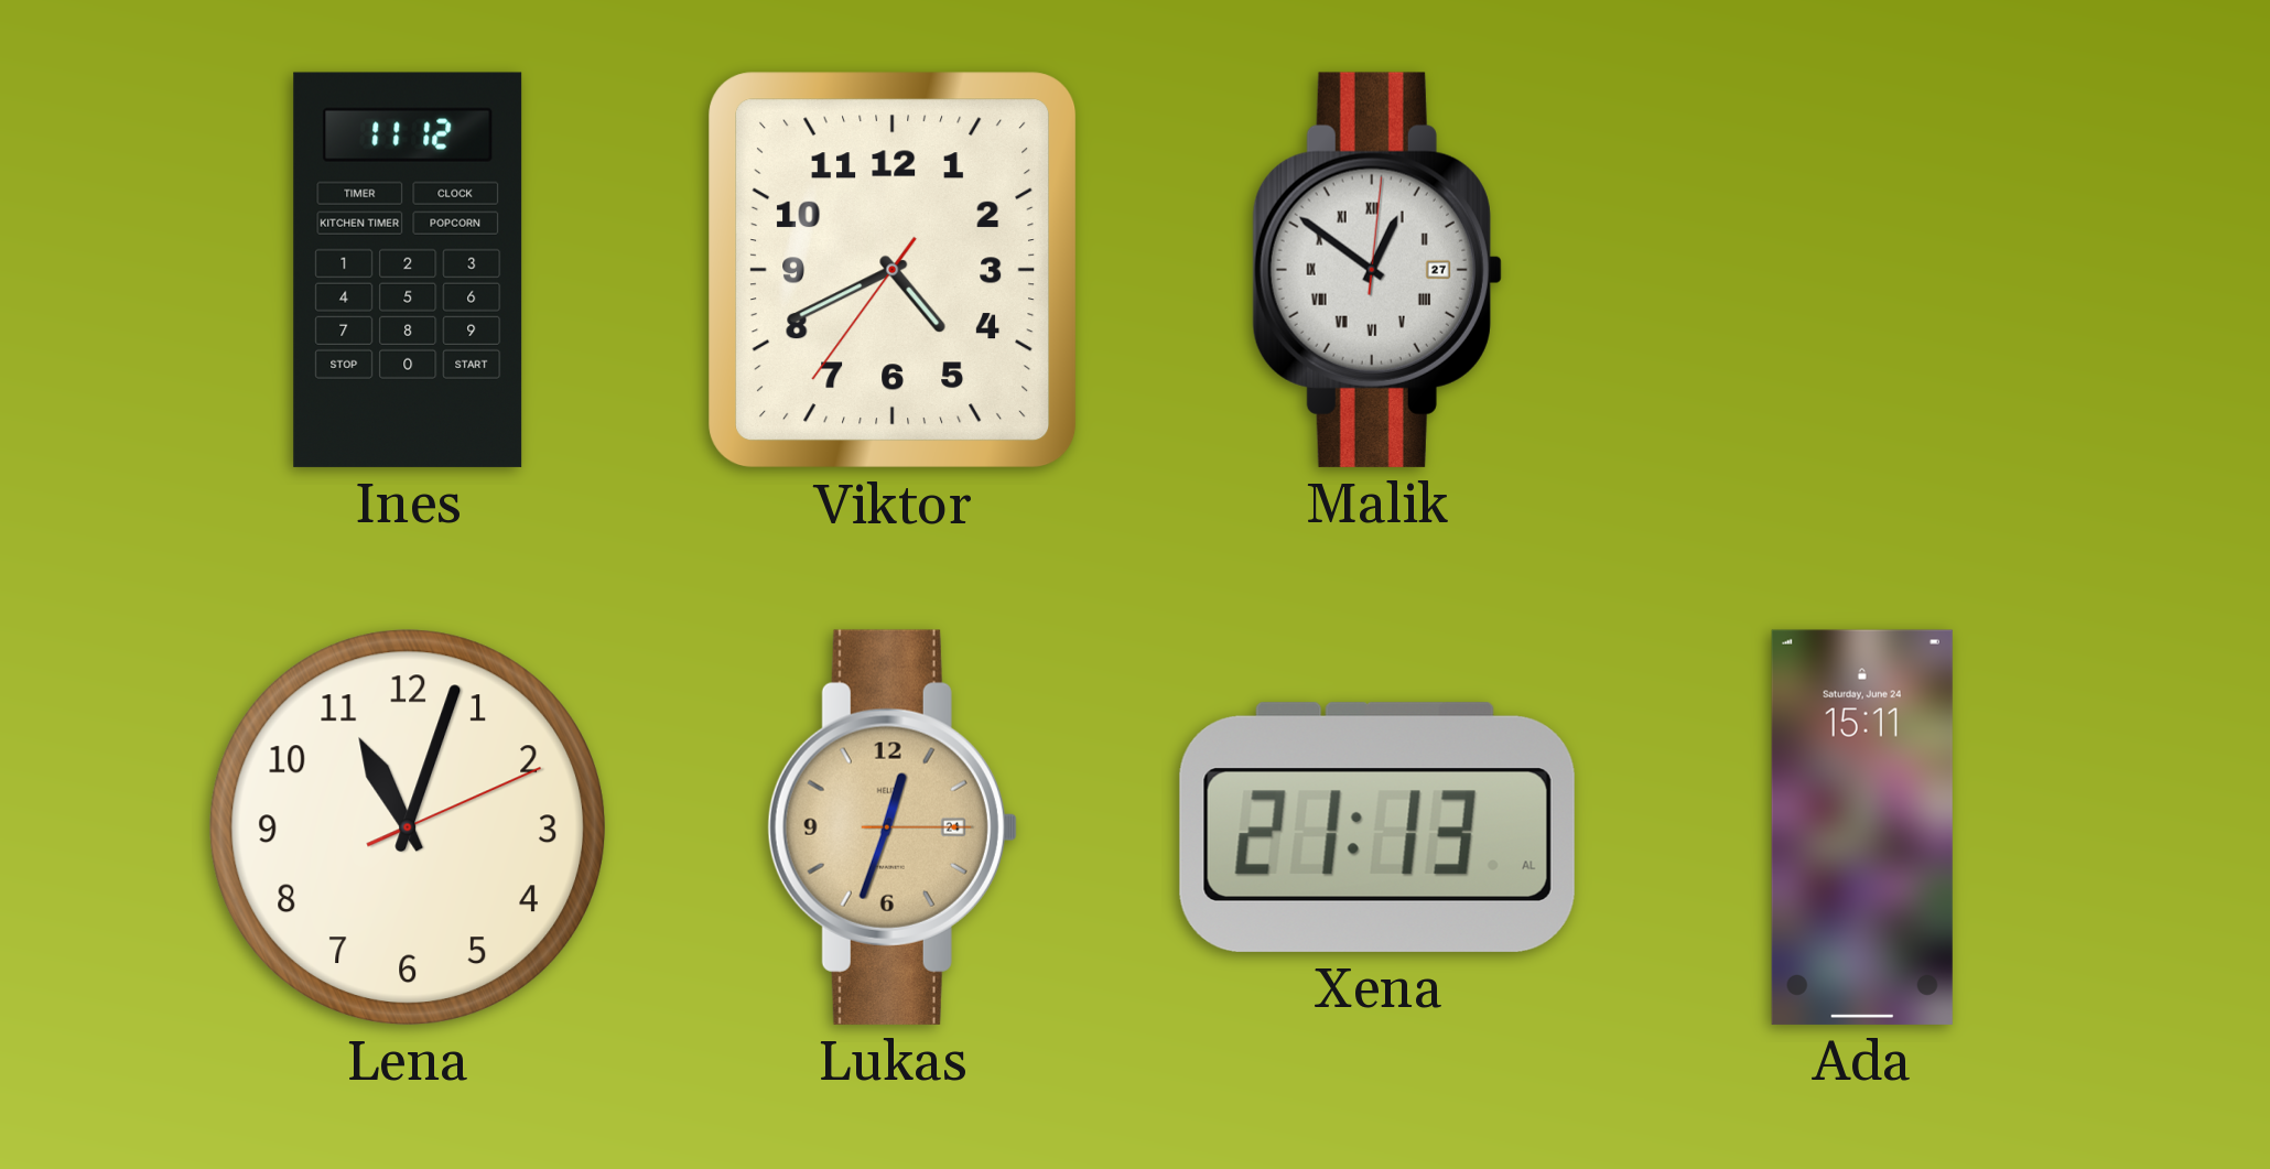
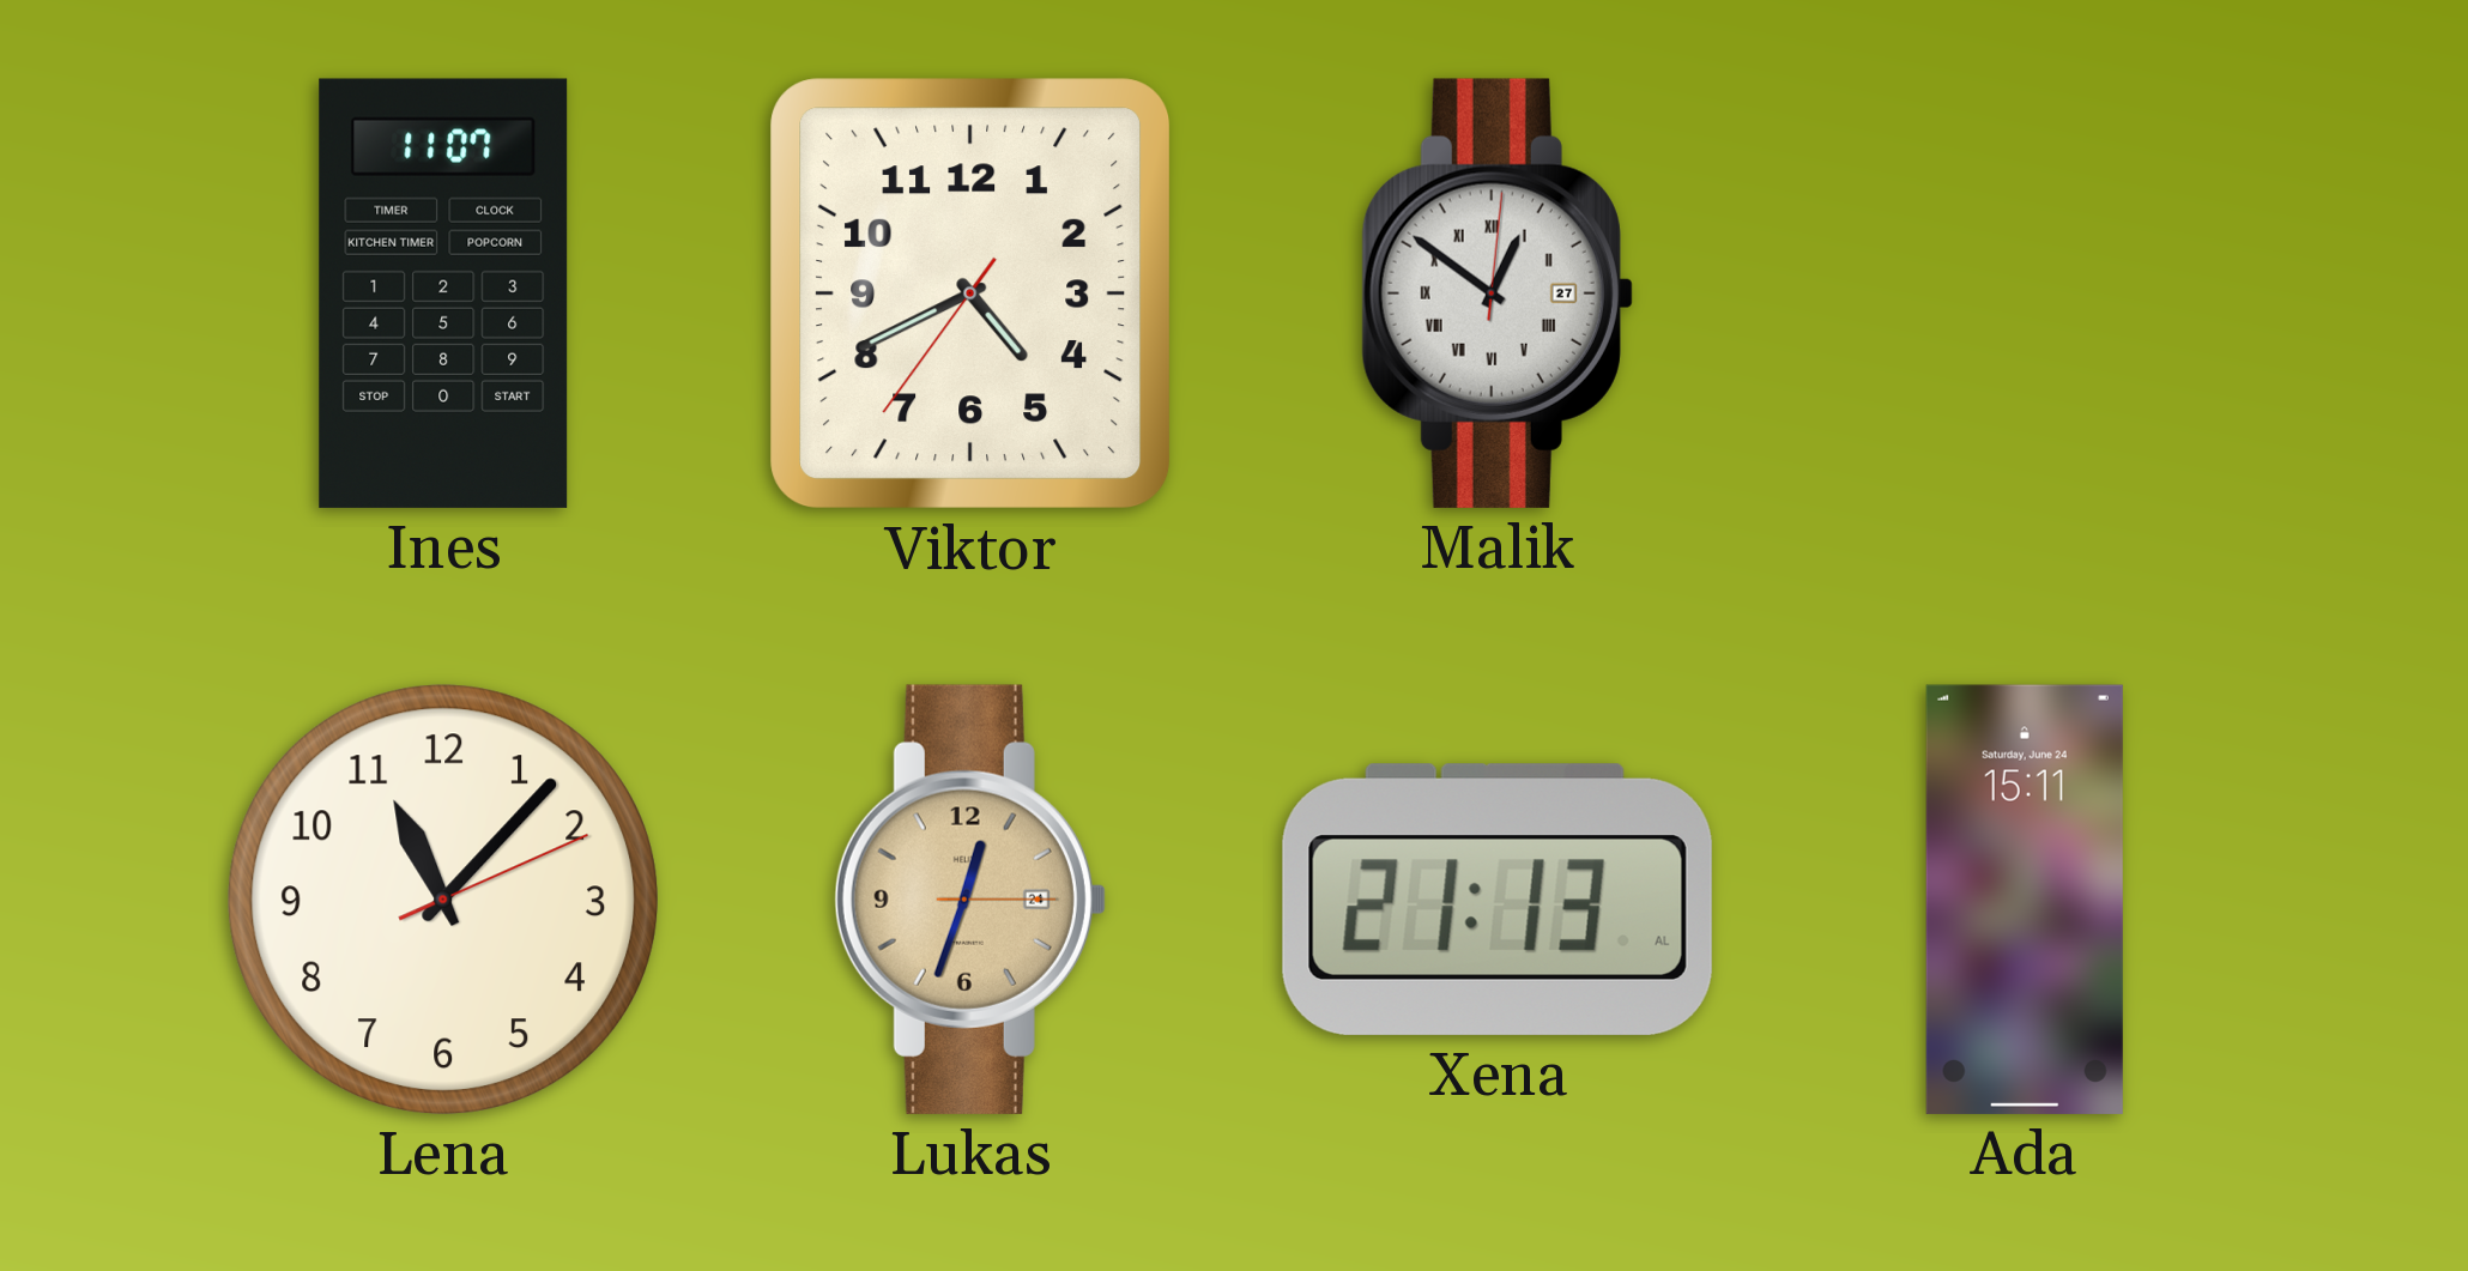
Ines: 11:12 -> 11:07
Lena: 11:03 -> 11:07
